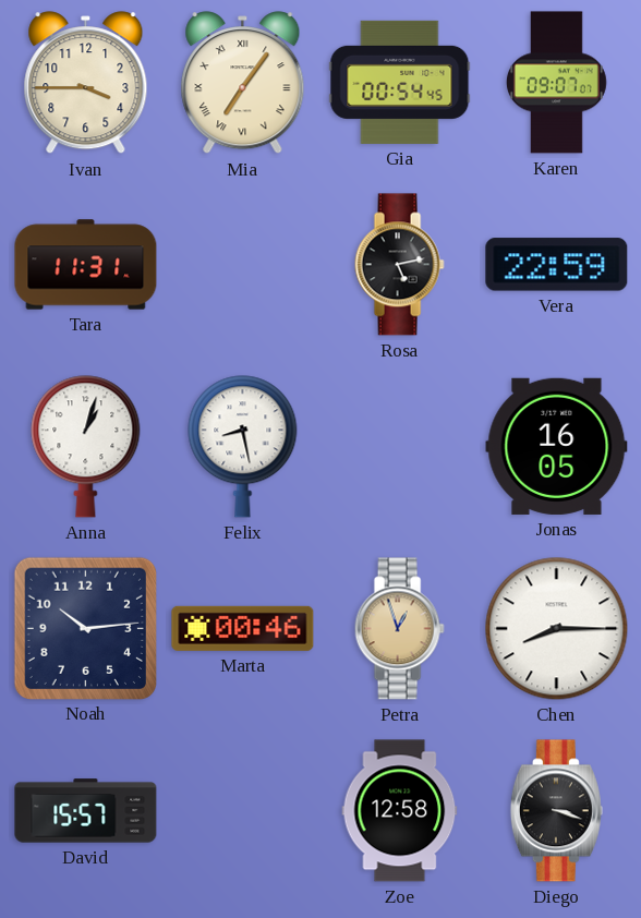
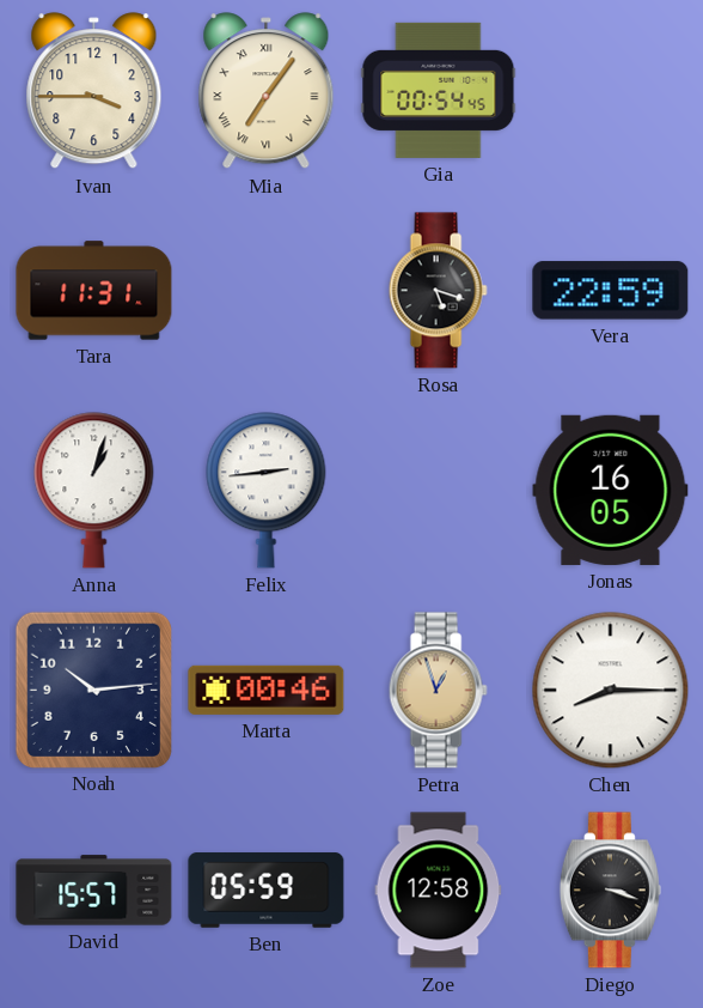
Karen: 09:07 -> none
Rosa: 5:13 -> 5:18
Felix: 8:28 -> 2:44
Ben: none -> 05:59
